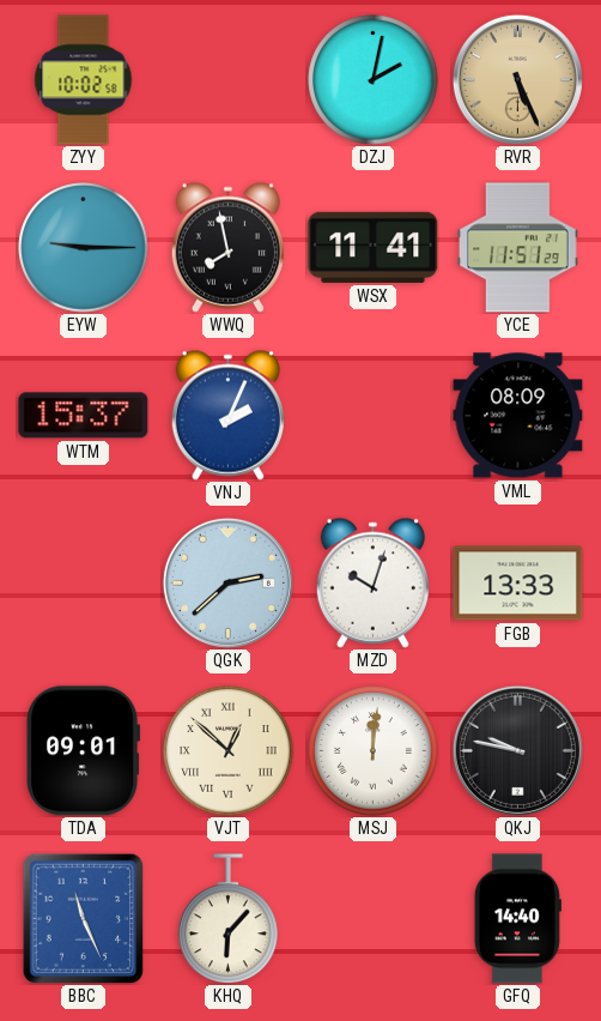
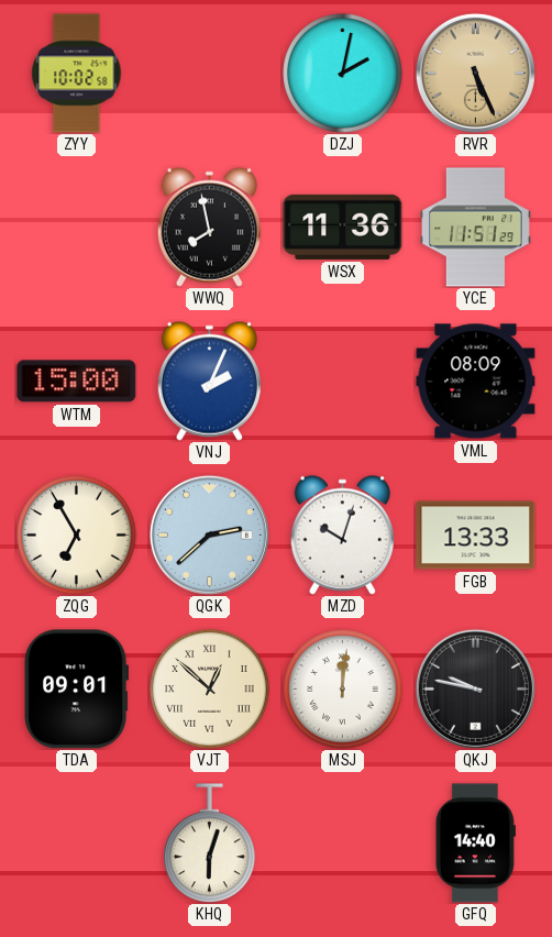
EYW: 9:15 -> none
WSX: 11:41 -> 11:36
WTM: 15:37 -> 15:00
ZQG: none -> 6:55
BBC: 11:26 -> none
KHQ: 6:07 -> 6:03
